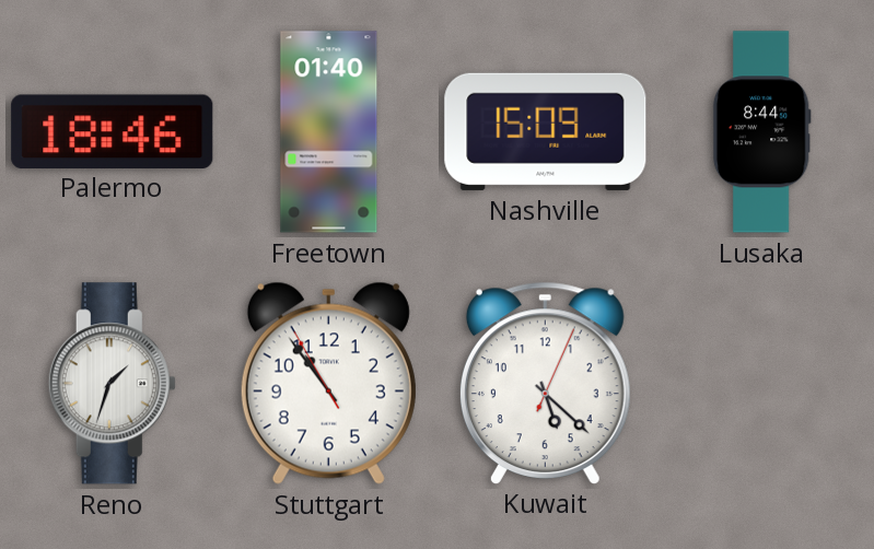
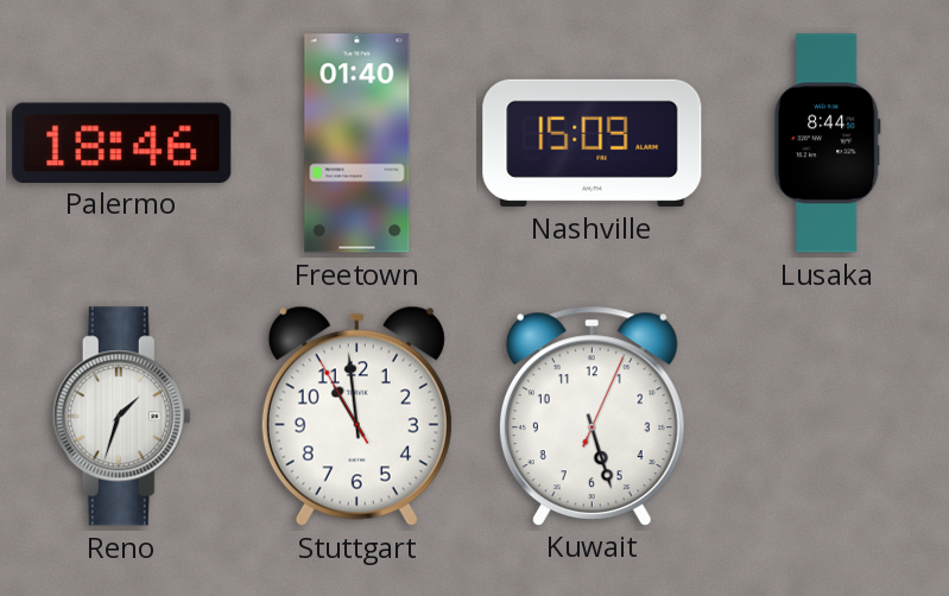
Stuttgart: 10:53 -> 10:58
Kuwait: 5:22 -> 5:27
